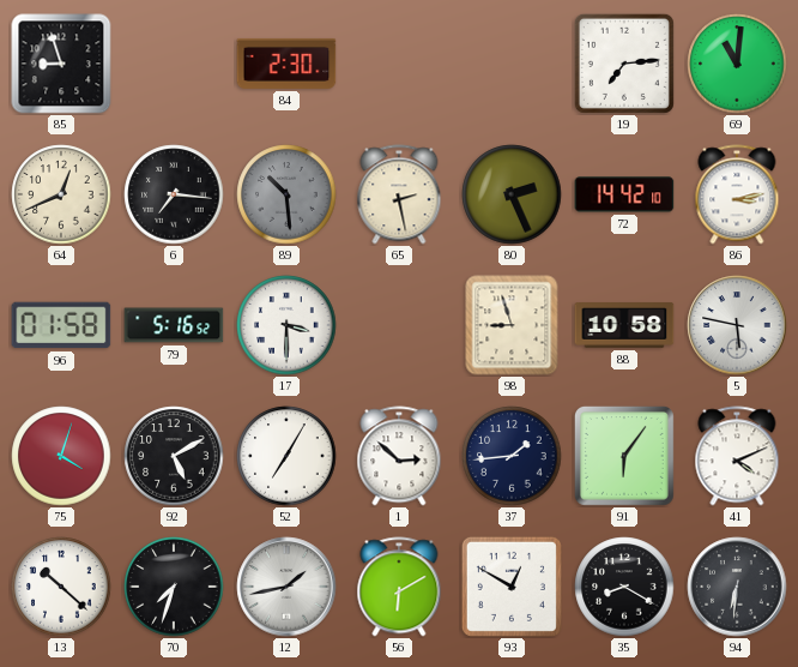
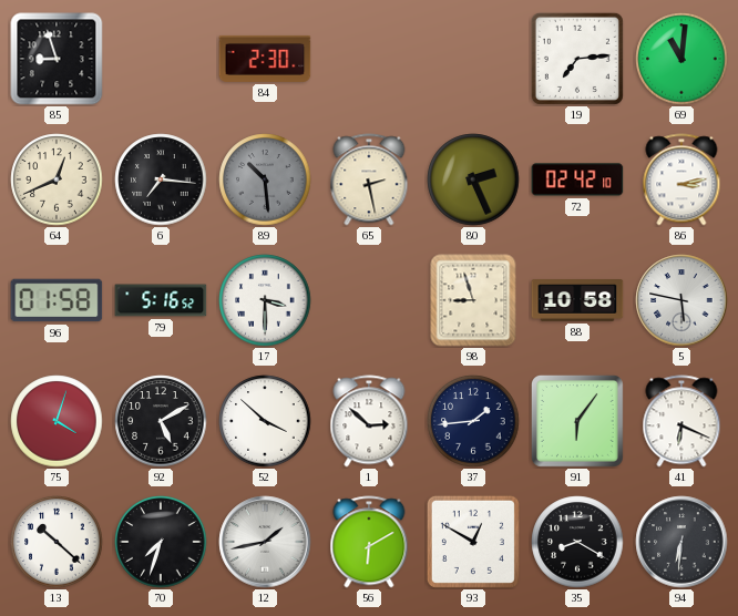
72: 14:42 -> 02:42
52: 7:05 -> 3:52
41: 4:11 -> 6:19
